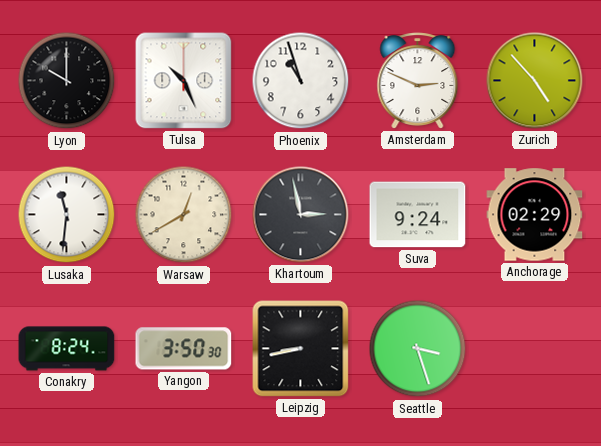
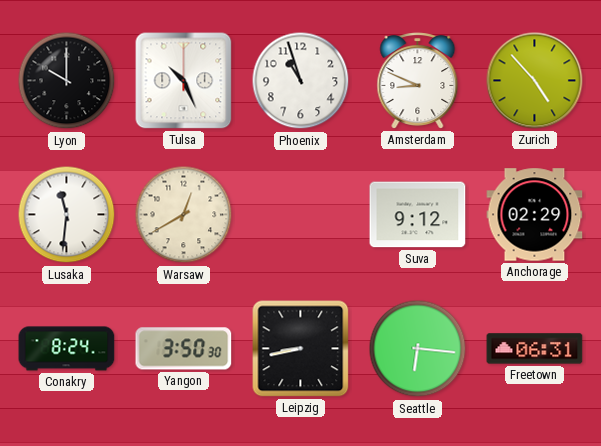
Amsterdam: 2:49 -> 8:49
Khartoum: 2:58 -> none
Suva: 9:24 -> 9:12
Seattle: 3:27 -> 6:16
Freetown: none -> 06:31
